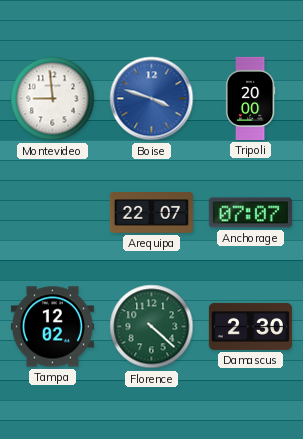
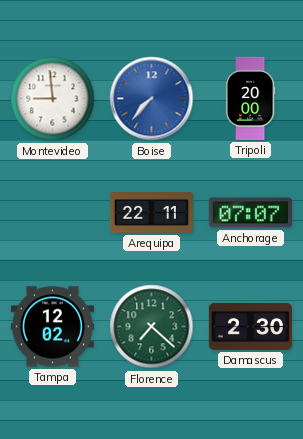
Boise: 3:48 -> 7:37
Arequipa: 22:07 -> 22:11
Florence: 4:22 -> 7:22
